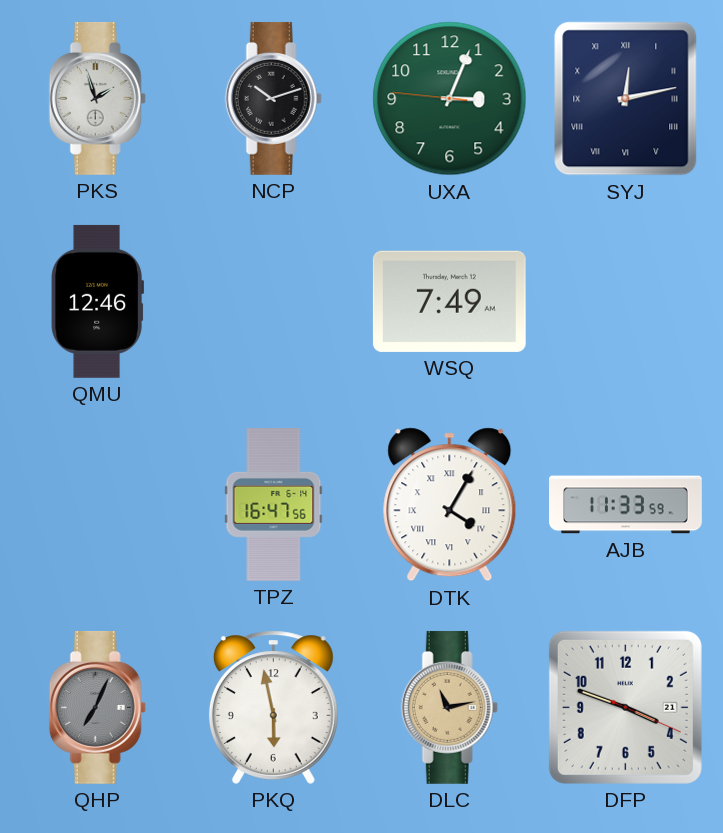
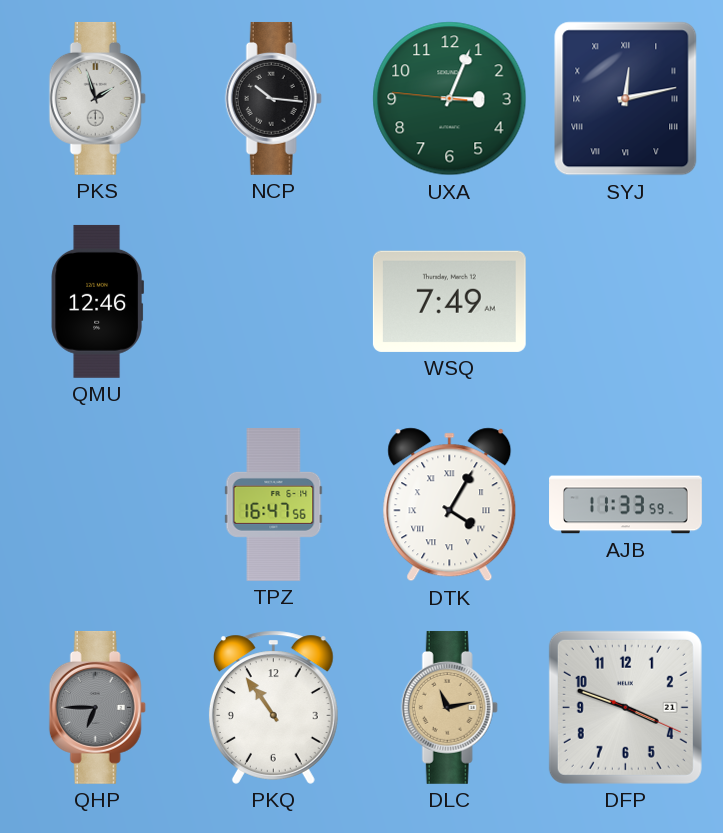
NCP: 10:12 -> 10:16
QHP: 7:04 -> 6:45
PKQ: 5:58 -> 10:54
